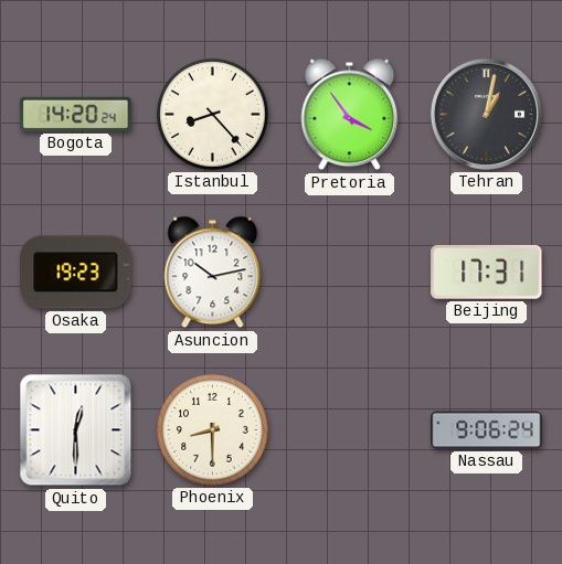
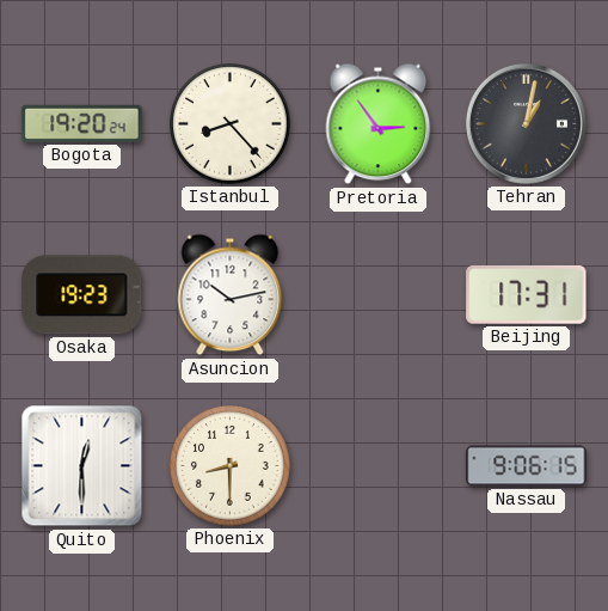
Bogota: 14:20 -> 19:20
Pretoria: 3:54 -> 2:54
Nassau: 9:06:24 -> 9:06:15
